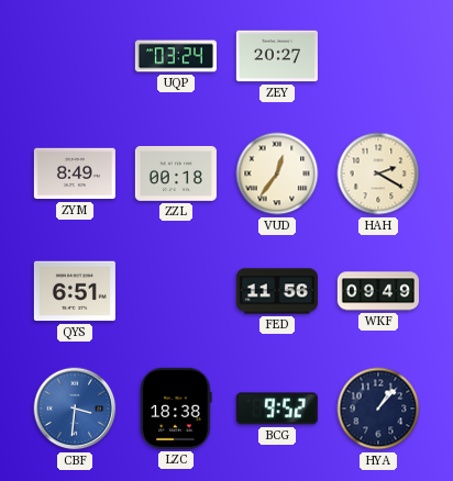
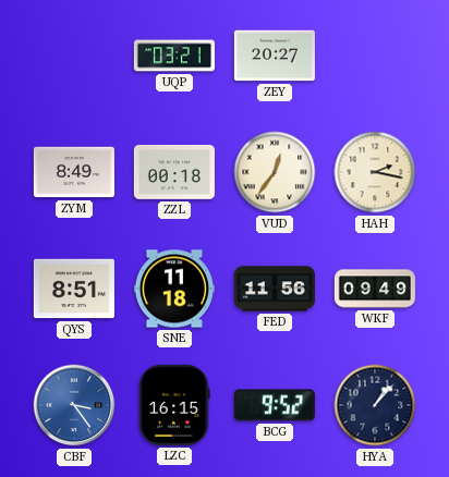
UQP: 03:24 -> 03:21
HAH: 2:20 -> 2:17
QYS: 6:51 -> 8:51
SNE: none -> 11:18
CBF: 3:31 -> 3:24
LZC: 18:38 -> 16:15
